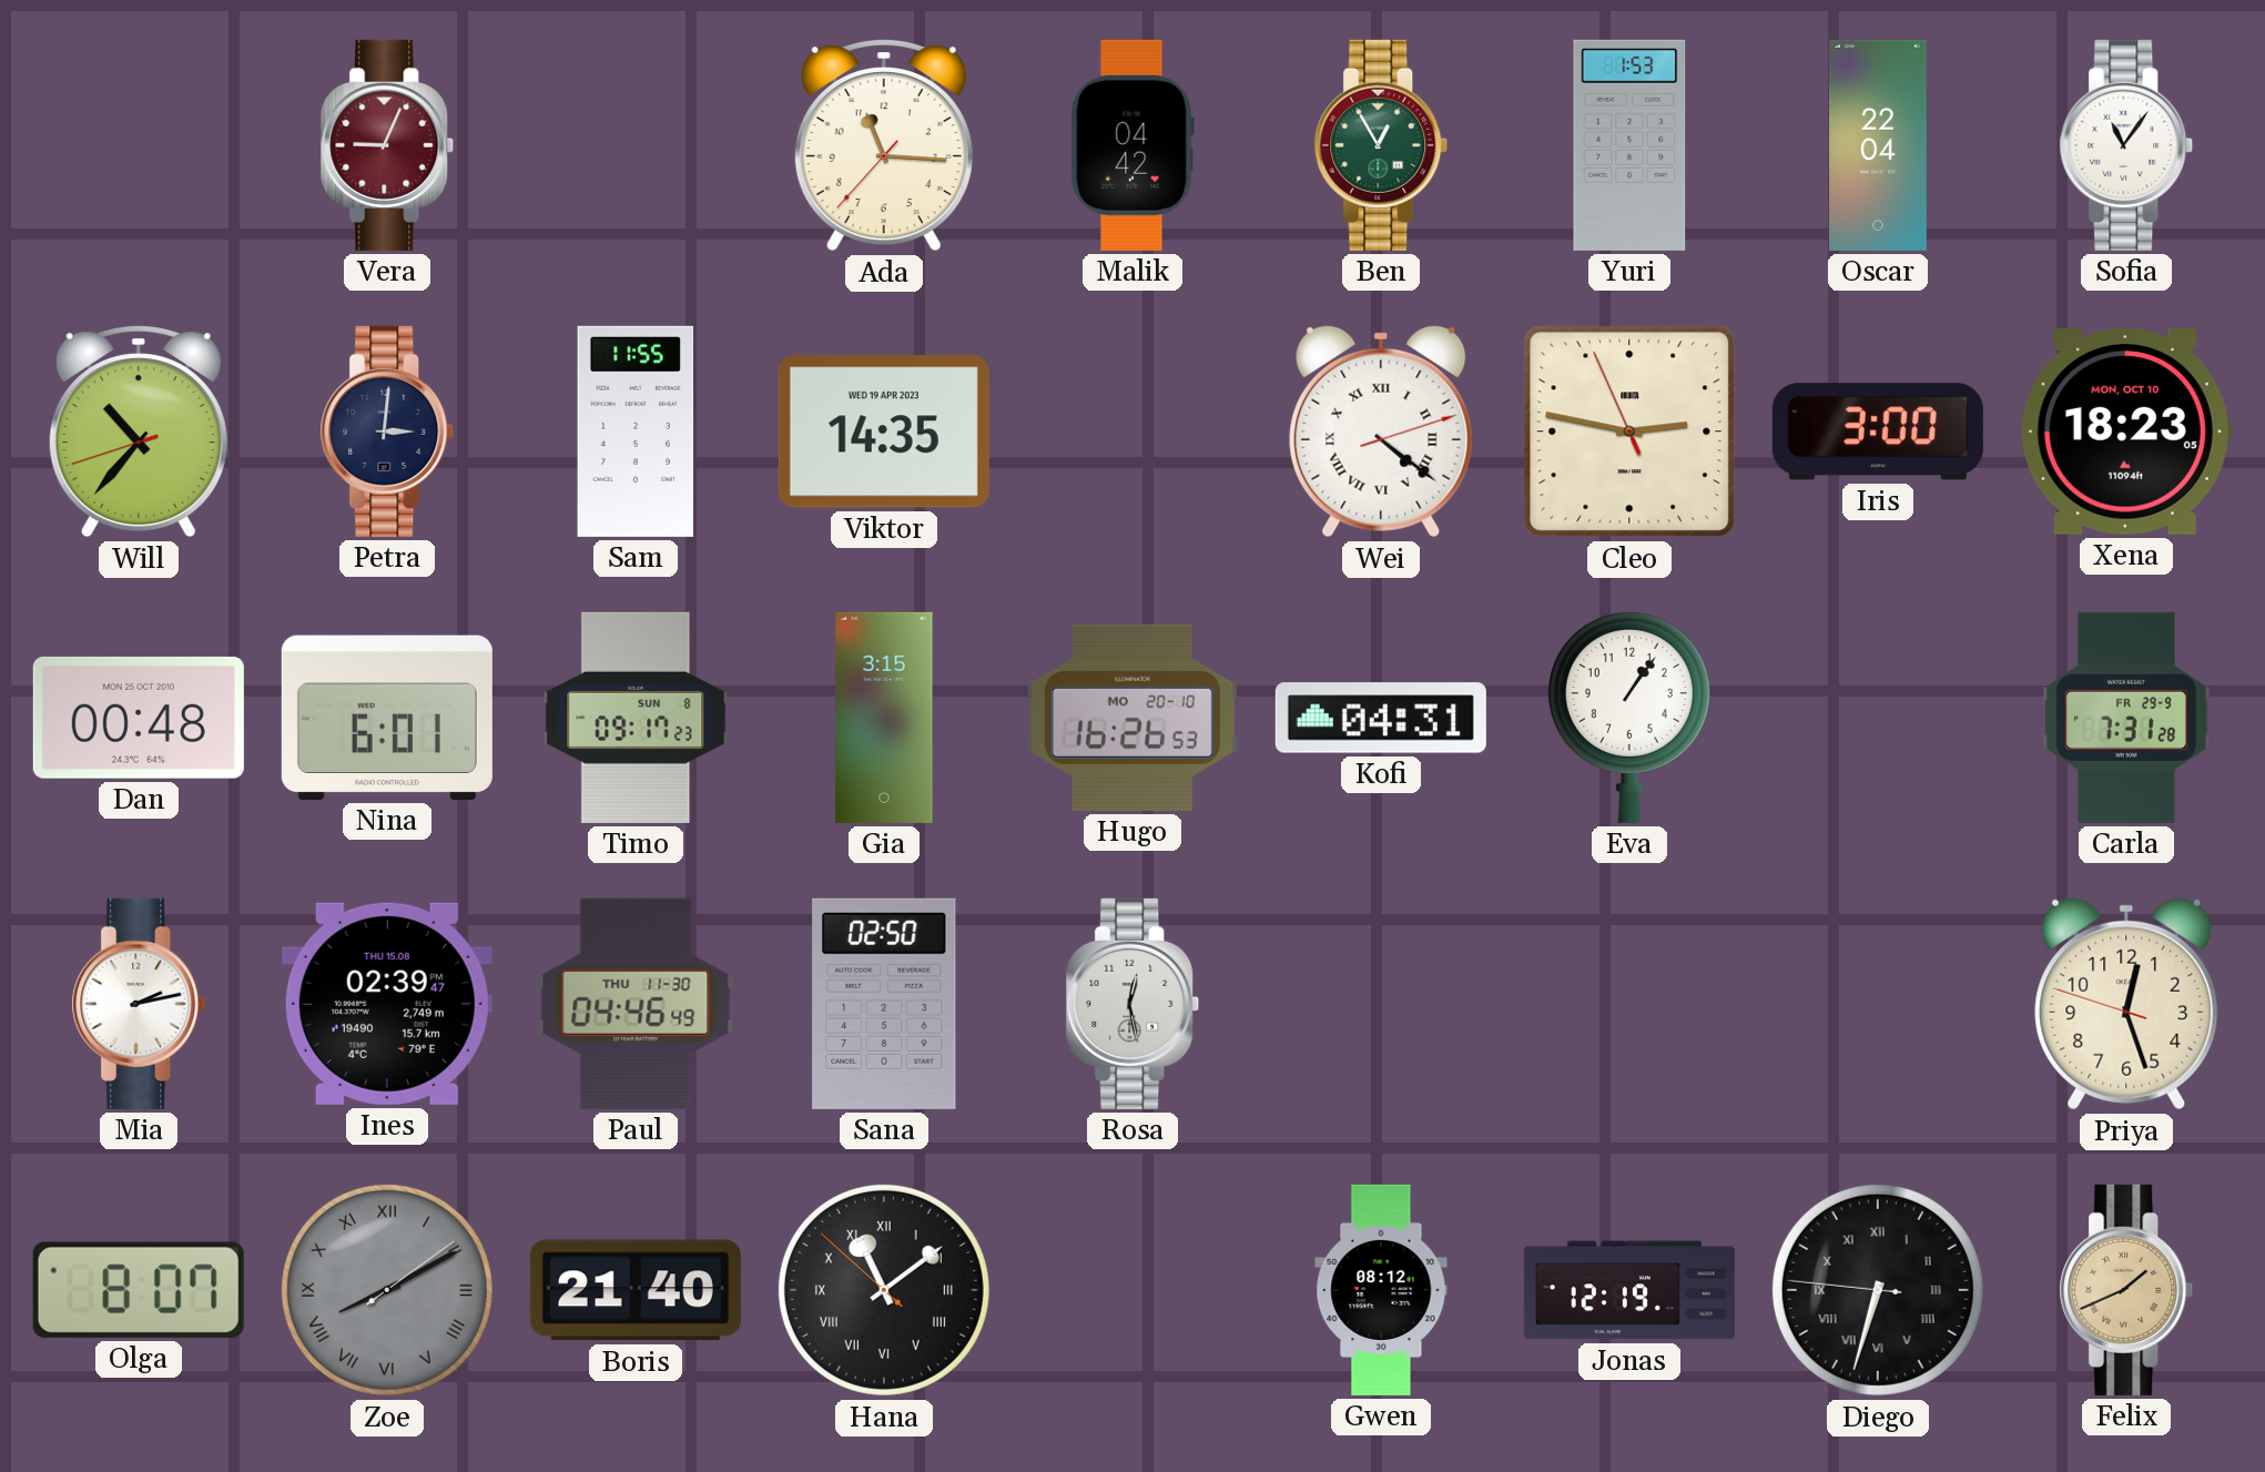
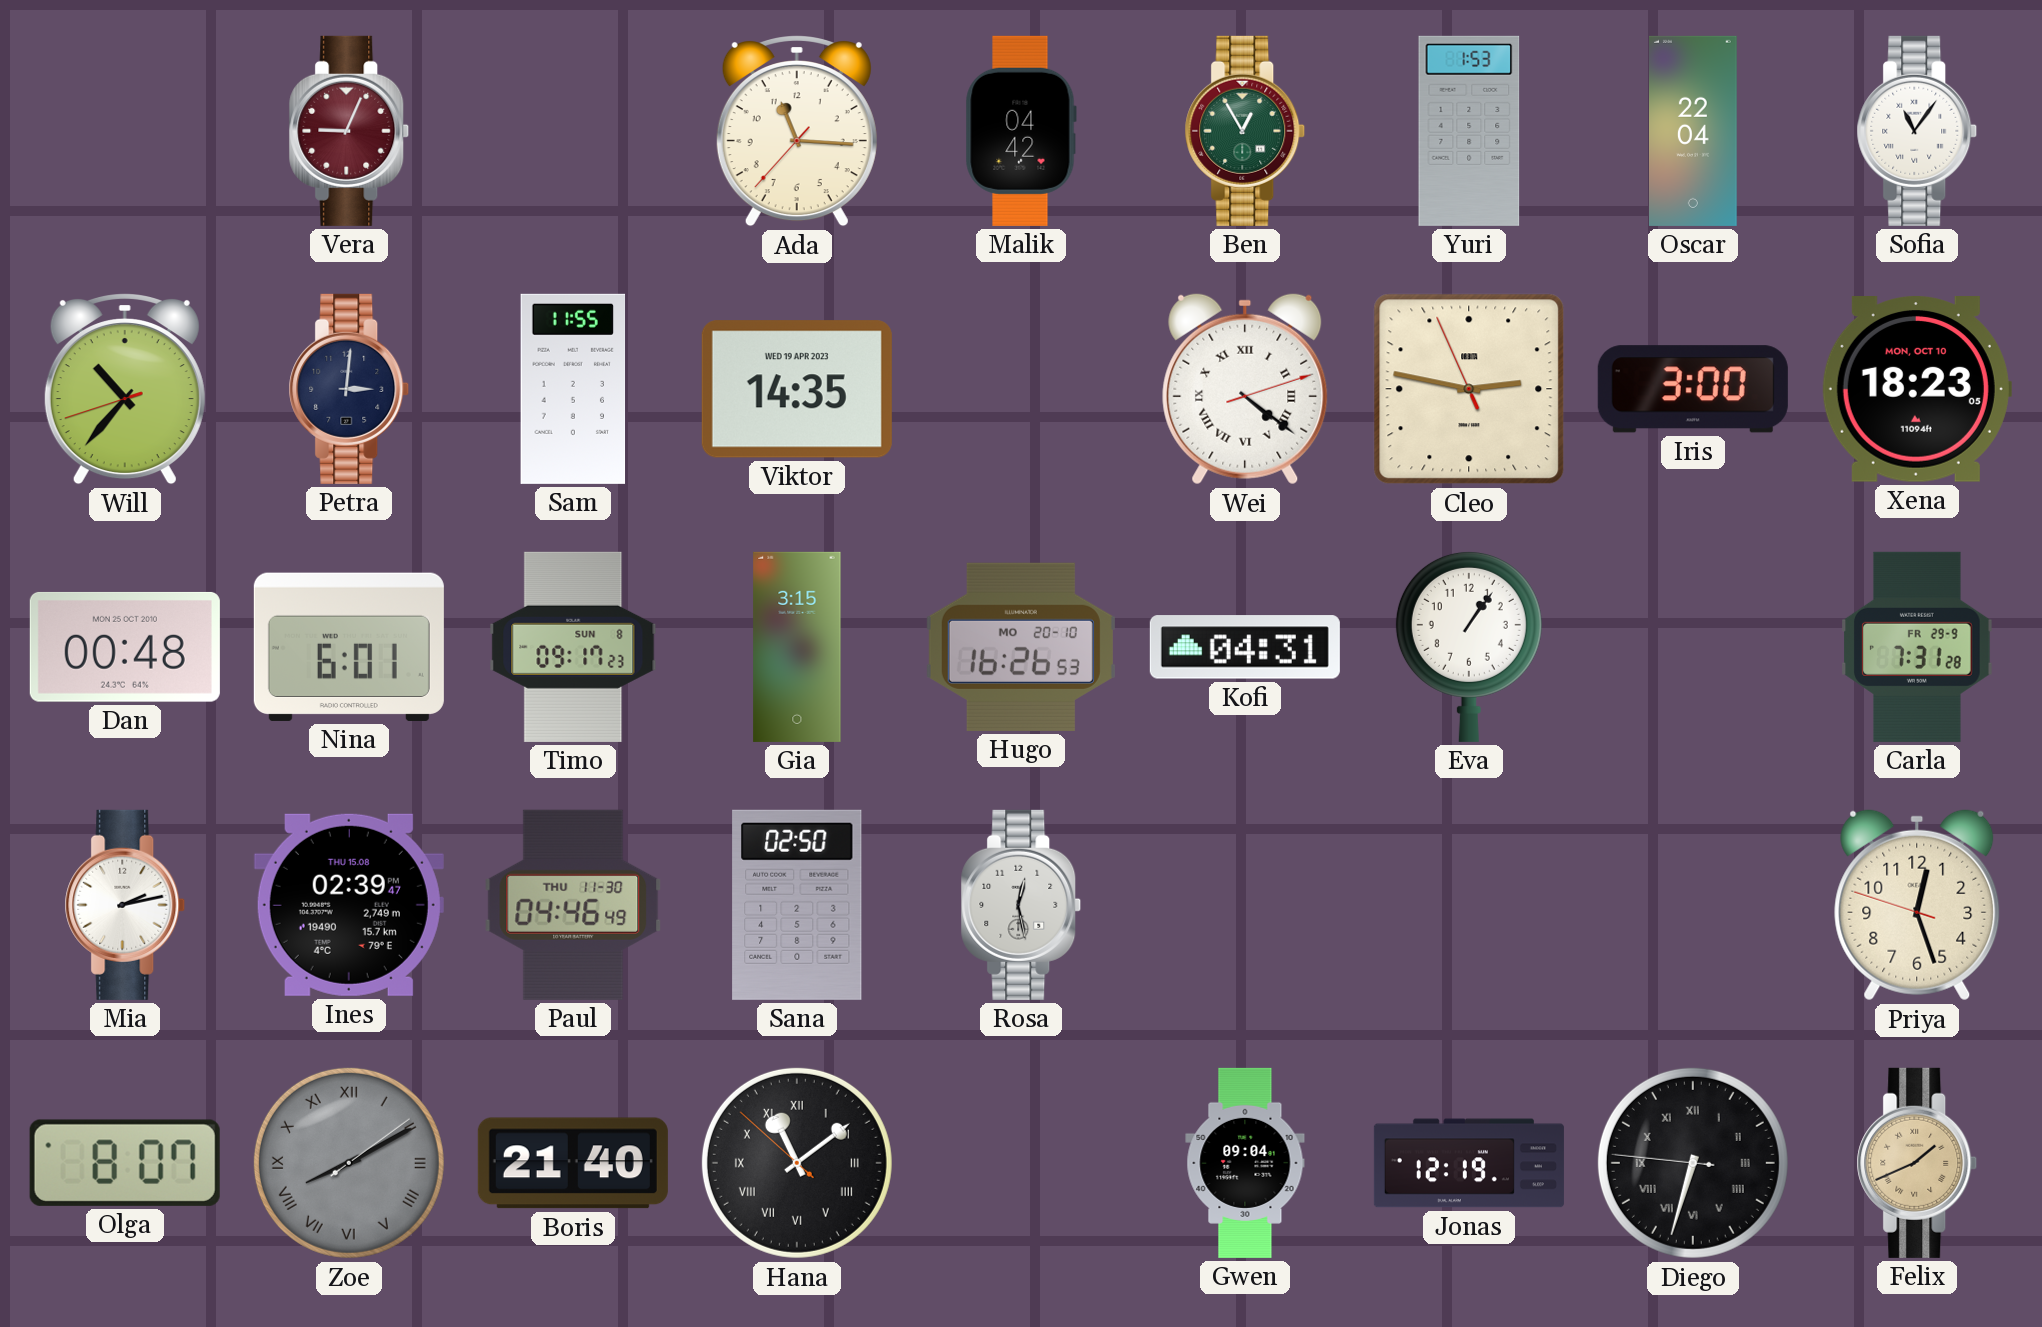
Gwen: 08:12 -> 09:04
